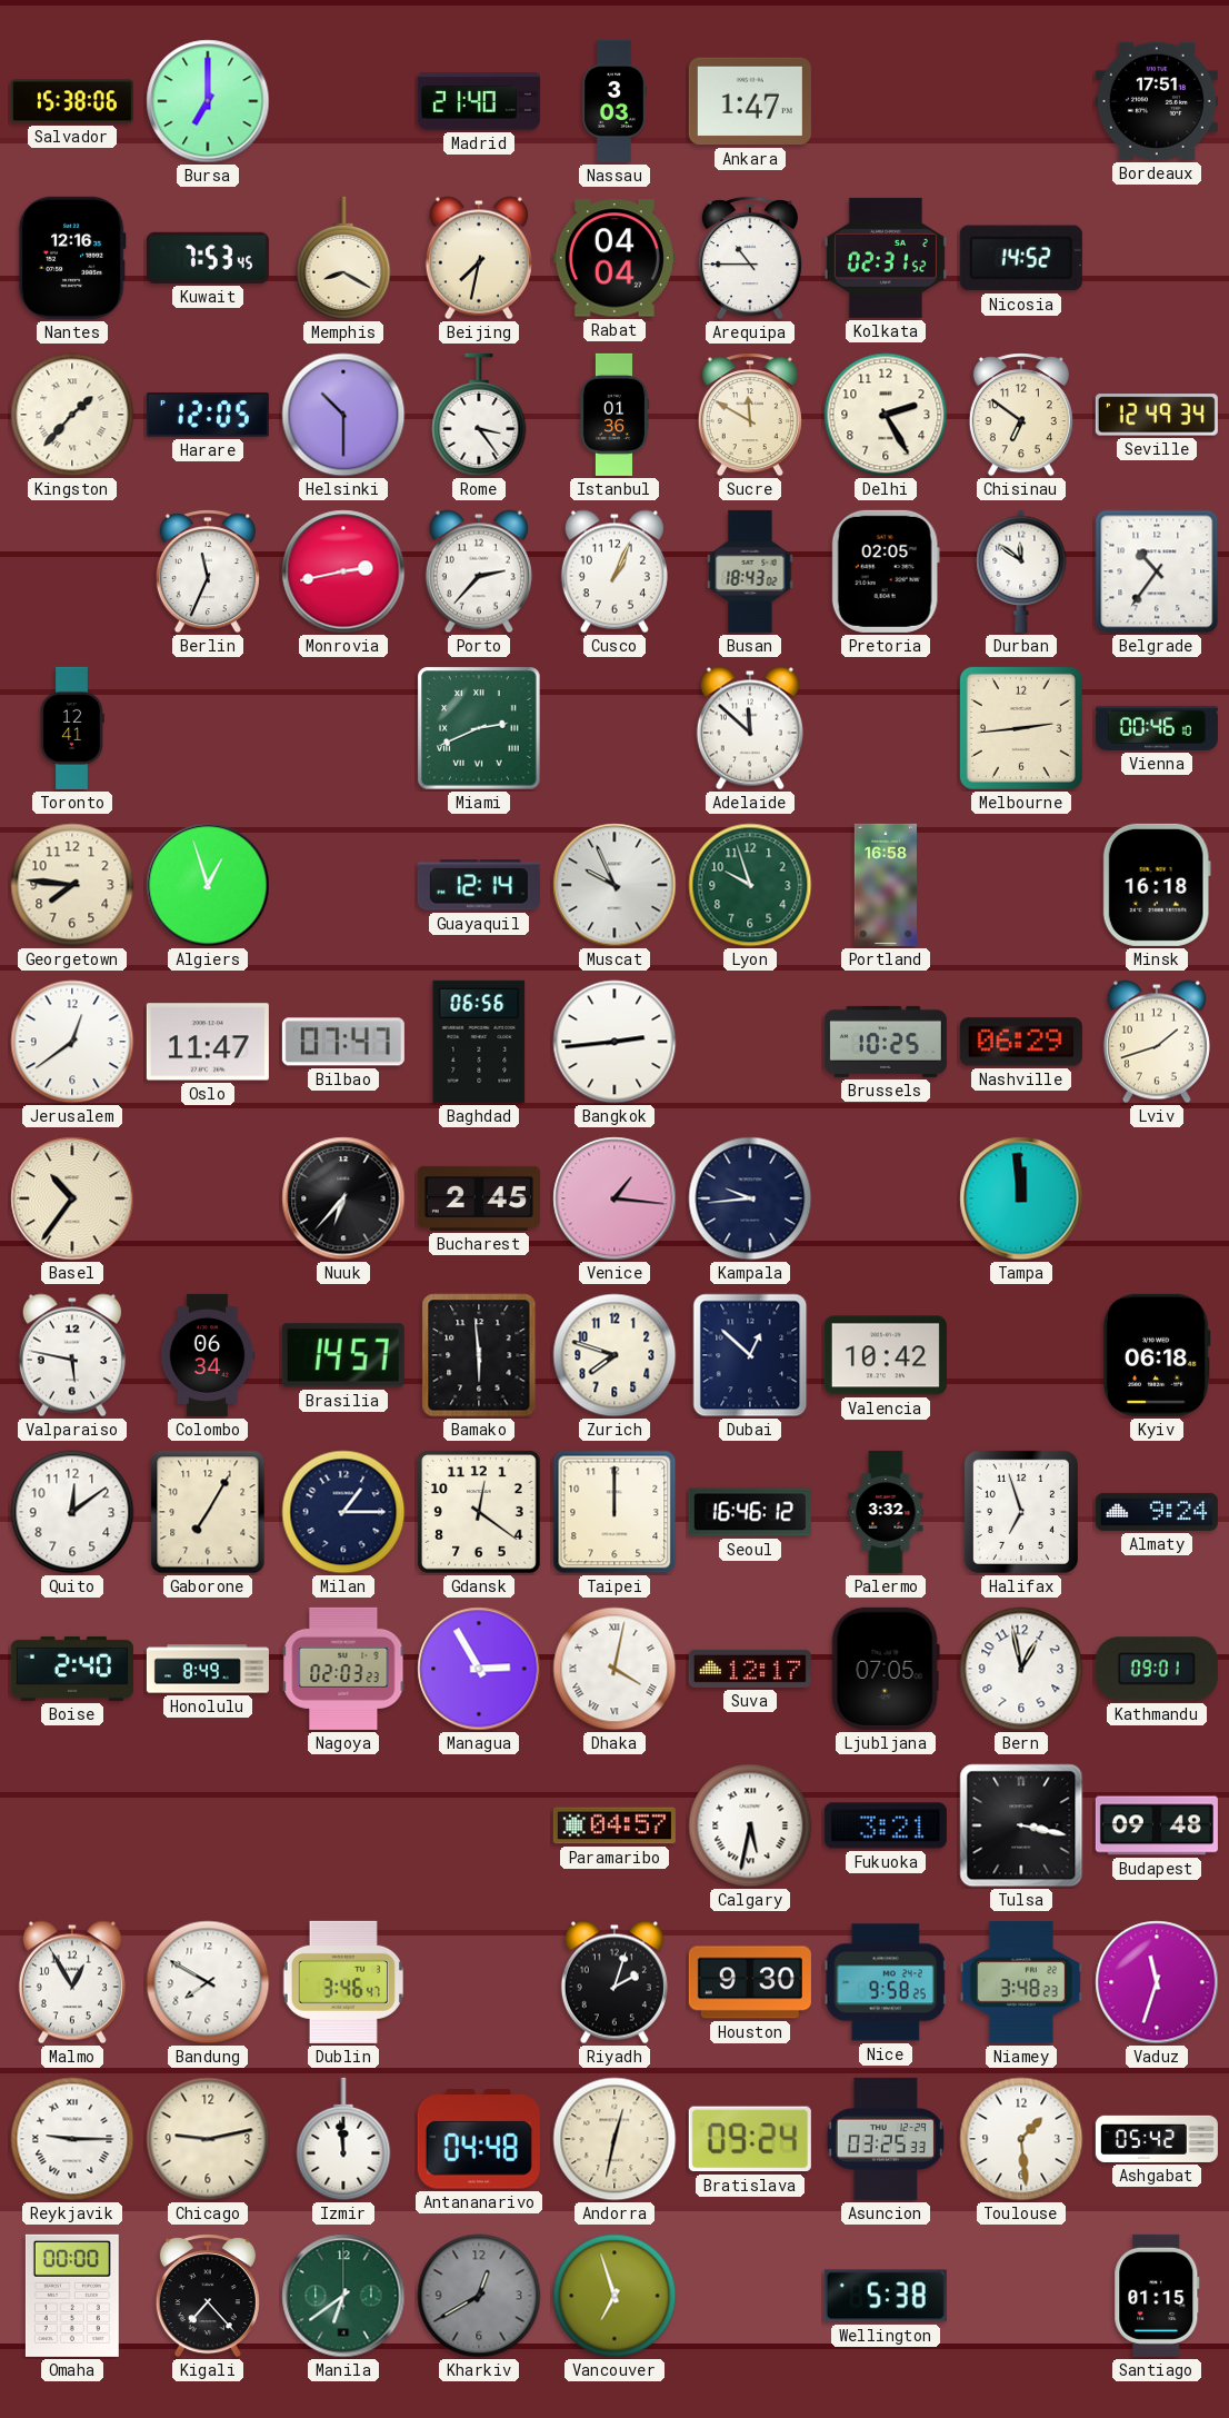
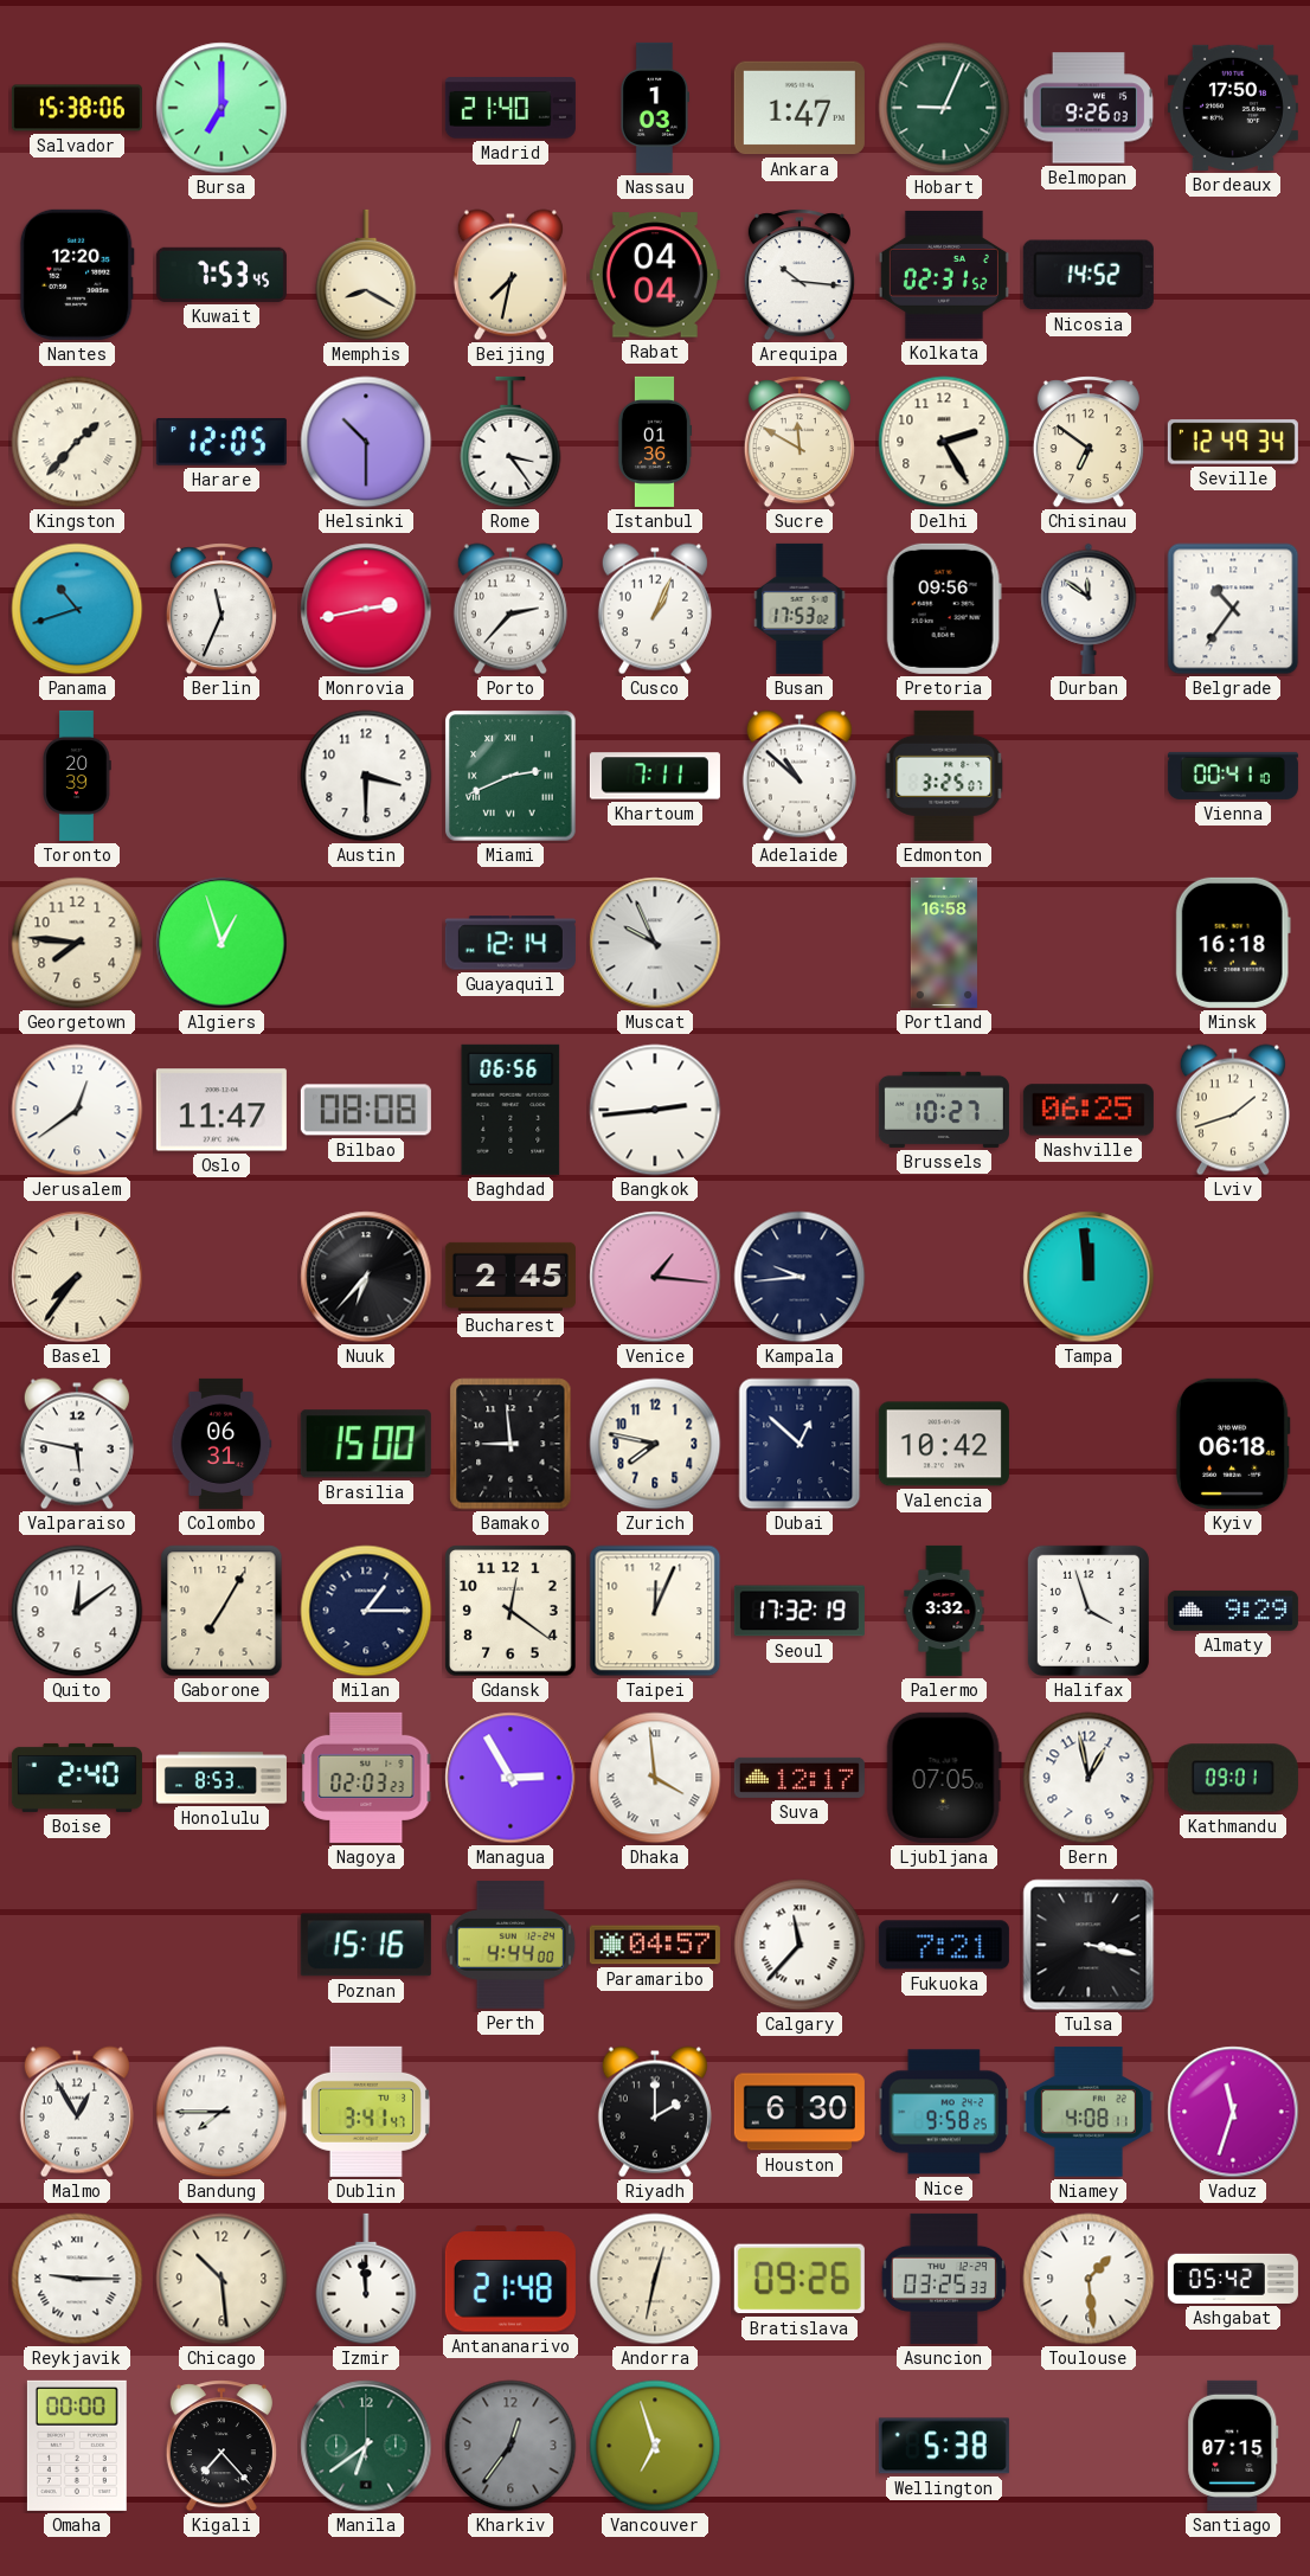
Nassau: 3:03 -> 1:03
Hobart: none -> 9:04
Belmopan: none -> 9:26
Bordeaux: 17:51 -> 17:50
Nantes: 12:16 -> 12:20
Arequipa: 10:45 -> 10:16
Panama: none -> 10:42
Busan: 18:43 -> 17:53
Pretoria: 02:05 -> 09:56
Toronto: 12:41 -> 20:39
Austin: none -> 3:30
Khartoum: none -> 7:11
Adelaide: 11:52 -> 10:52
Edmonton: none -> 3:25
Melbourne: 2:44 -> none
Vienna: 00:46 -> 00:41
Lyon: 9:57 -> none
Bilbao: 07:47 -> 08:08
Brussels: 10:25 -> 10:27
Nashville: 06:29 -> 06:25
Basel: 10:36 -> 7:36
Colombo: 06:34 -> 06:31
Brasilia: 14:57 -> 15:00
Bamako: 5:59 -> 8:59
Zurich: 7:48 -> 7:47
Taipei: 12:00 -> 12:04
Seoul: 16:46 -> 17:32
Halifax: 6:57 -> 3:57
Almaty: 9:24 -> 9:29
Honolulu: 8:49 -> 8:53
Dhaka: 4:02 -> 3:59
Poznan: none -> 15:16
Perth: none -> 4:44
Calgary: 5:32 -> 11:37
Fukuoka: 3:21 -> 7:21
Budapest: 09:48 -> none
Bandung: 7:50 -> 7:45
Dublin: 3:46 -> 3:41
Riyadh: 2:03 -> 2:00
Houston: 9:30 -> 6:30
Niamey: 3:48 -> 4:08
Chicago: 9:13 -> 10:29
Antananarivo: 04:48 -> 21:48
Bratislava: 09:24 -> 09:26
Kharkiv: 12:40 -> 12:36
Santiago: 01:15 -> 07:15
